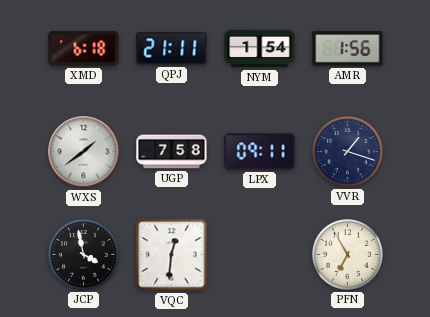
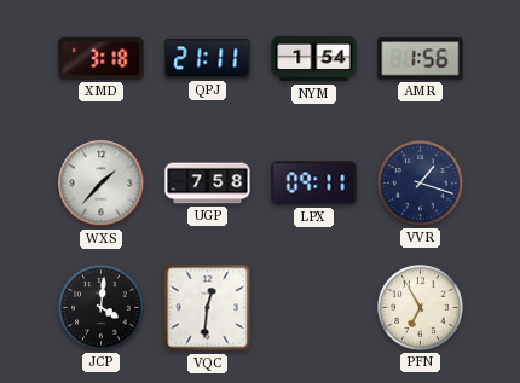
XMD: 6:18 -> 3:18
WXS: 1:39 -> 1:37
JCP: 3:58 -> 4:01
